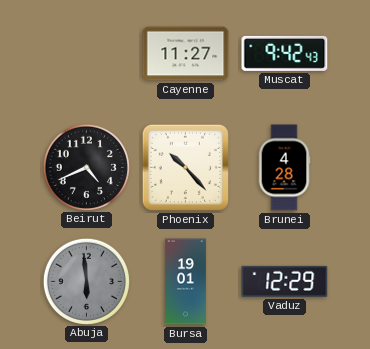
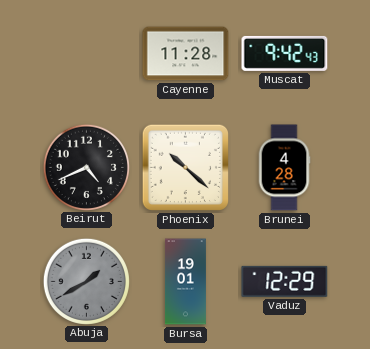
Cayenne: 11:27 -> 11:28
Phoenix: 10:23 -> 10:22
Abuja: 5:59 -> 1:40
